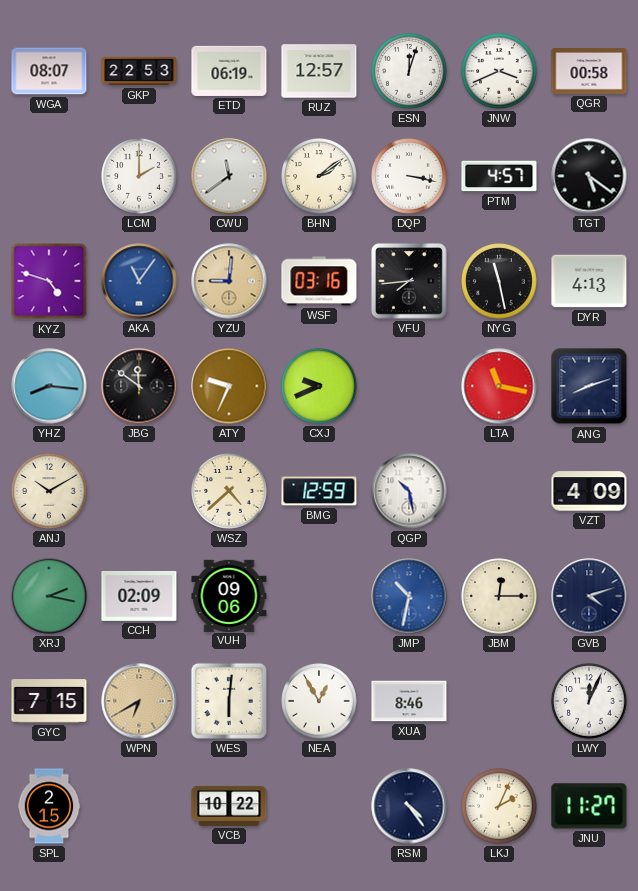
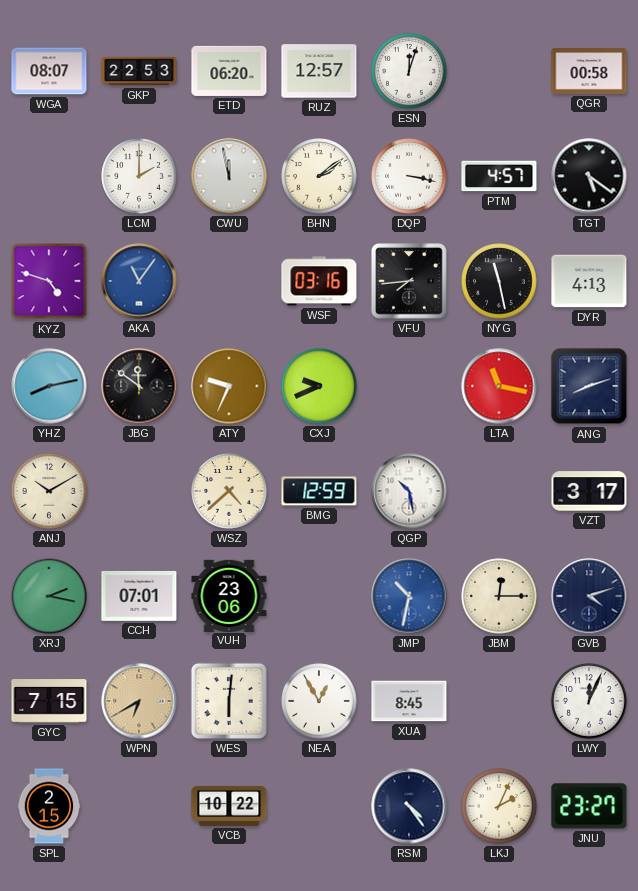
ETD: 06:19 -> 06:20
JNW: 3:41 -> none
CWU: 11:39 -> 11:58
YZU: 9:01 -> none
YHZ: 8:16 -> 8:13
VZT: 4:09 -> 3:17
CCH: 02:09 -> 07:01
VUH: 09:06 -> 23:06
XUA: 8:46 -> 8:45
JNU: 11:27 -> 23:27
